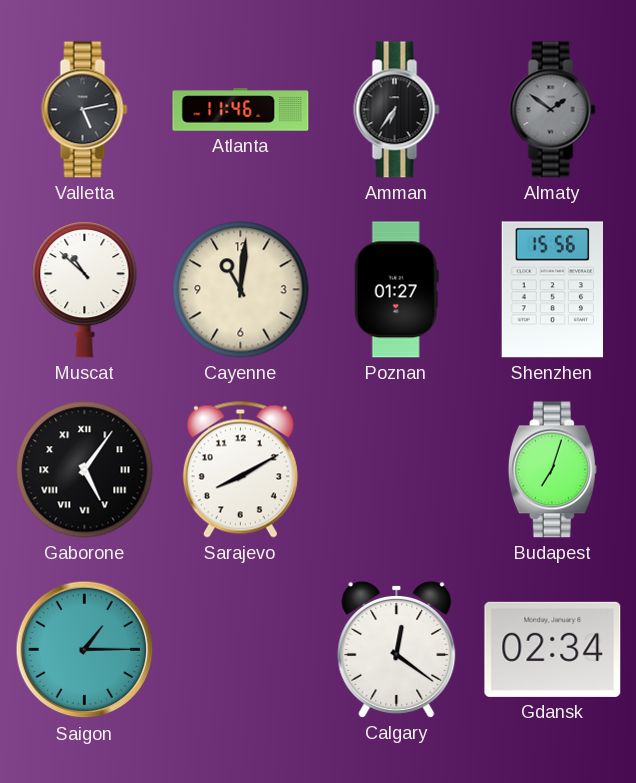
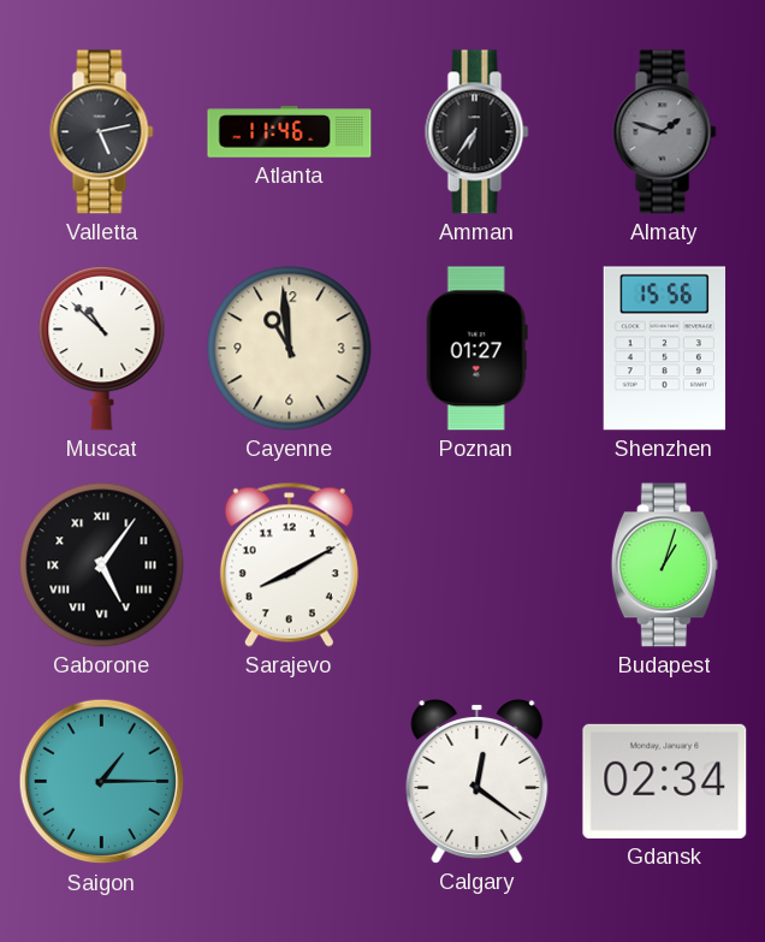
Almaty: 1:51 -> 1:48
Cayenne: 11:01 -> 10:59
Budapest: 7:03 -> 1:03
